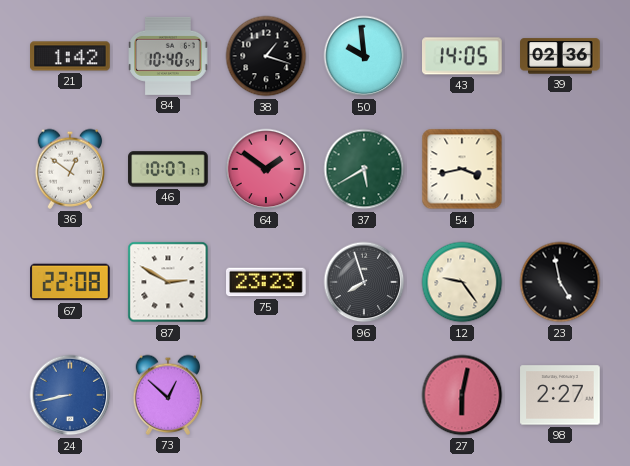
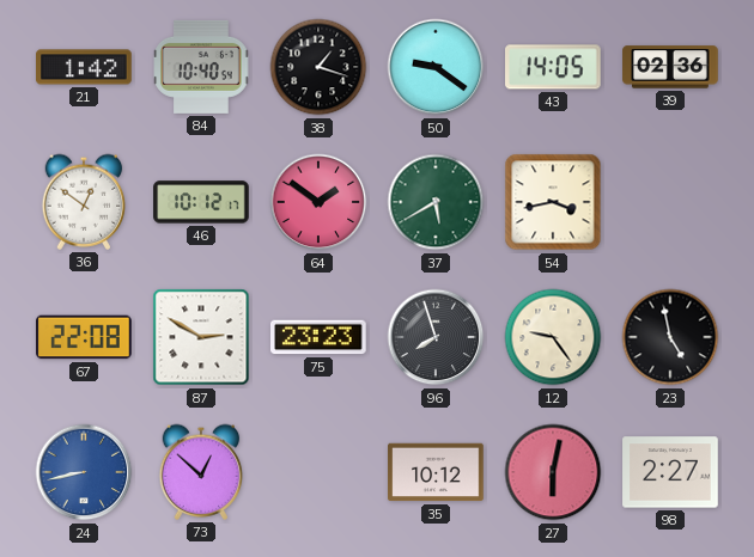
50: 9:59 -> 9:21
46: 10:07 -> 10:12
35: none -> 10:12
